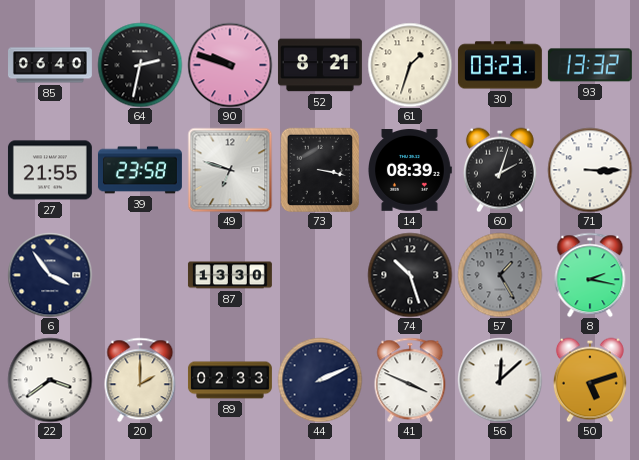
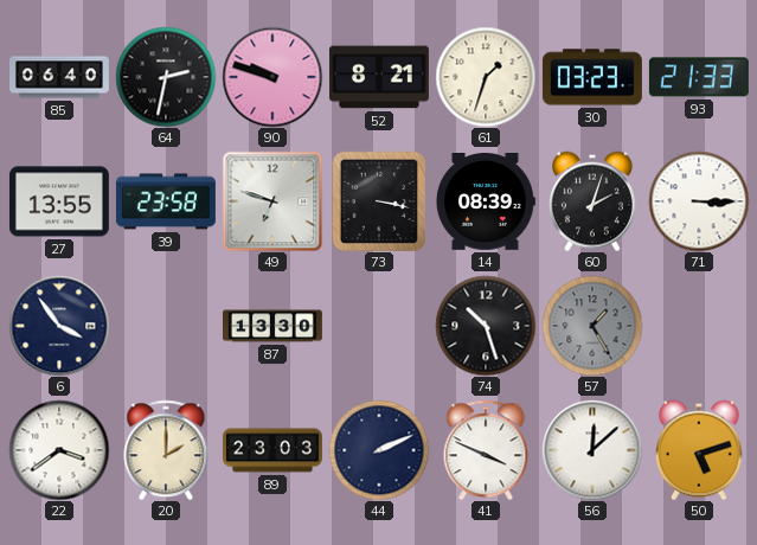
93: 13:32 -> 21:33
27: 21:55 -> 13:55
8: 2:17 -> none
89: 02:33 -> 23:03
